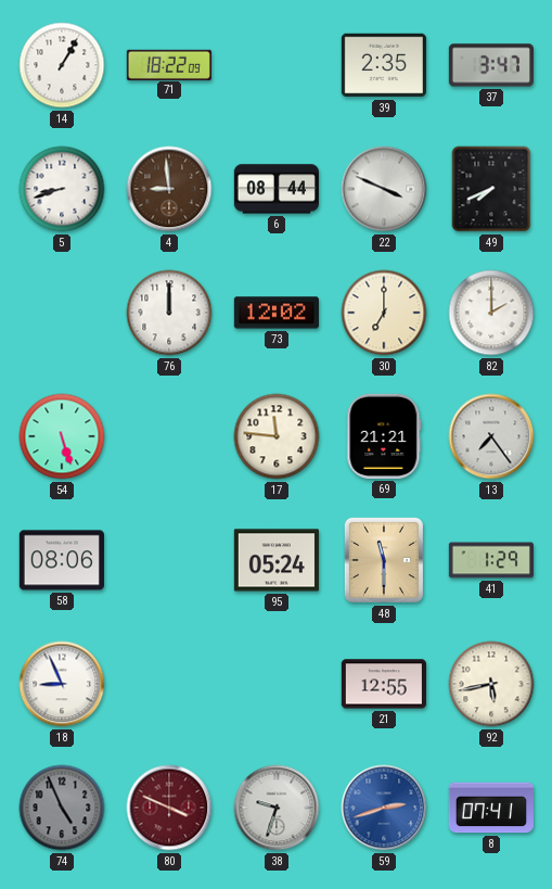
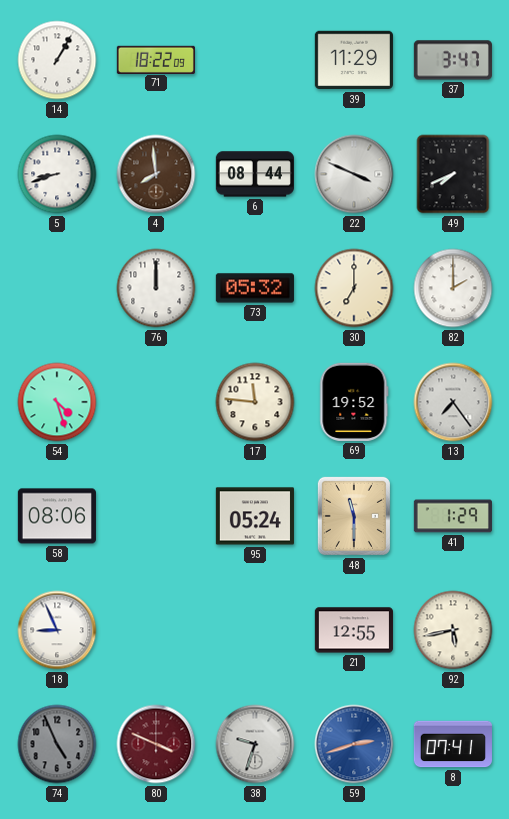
39: 2:35 -> 11:29
4: 8:59 -> 7:59
73: 12:02 -> 05:32
54: 5:27 -> 4:27
69: 21:21 -> 19:52
